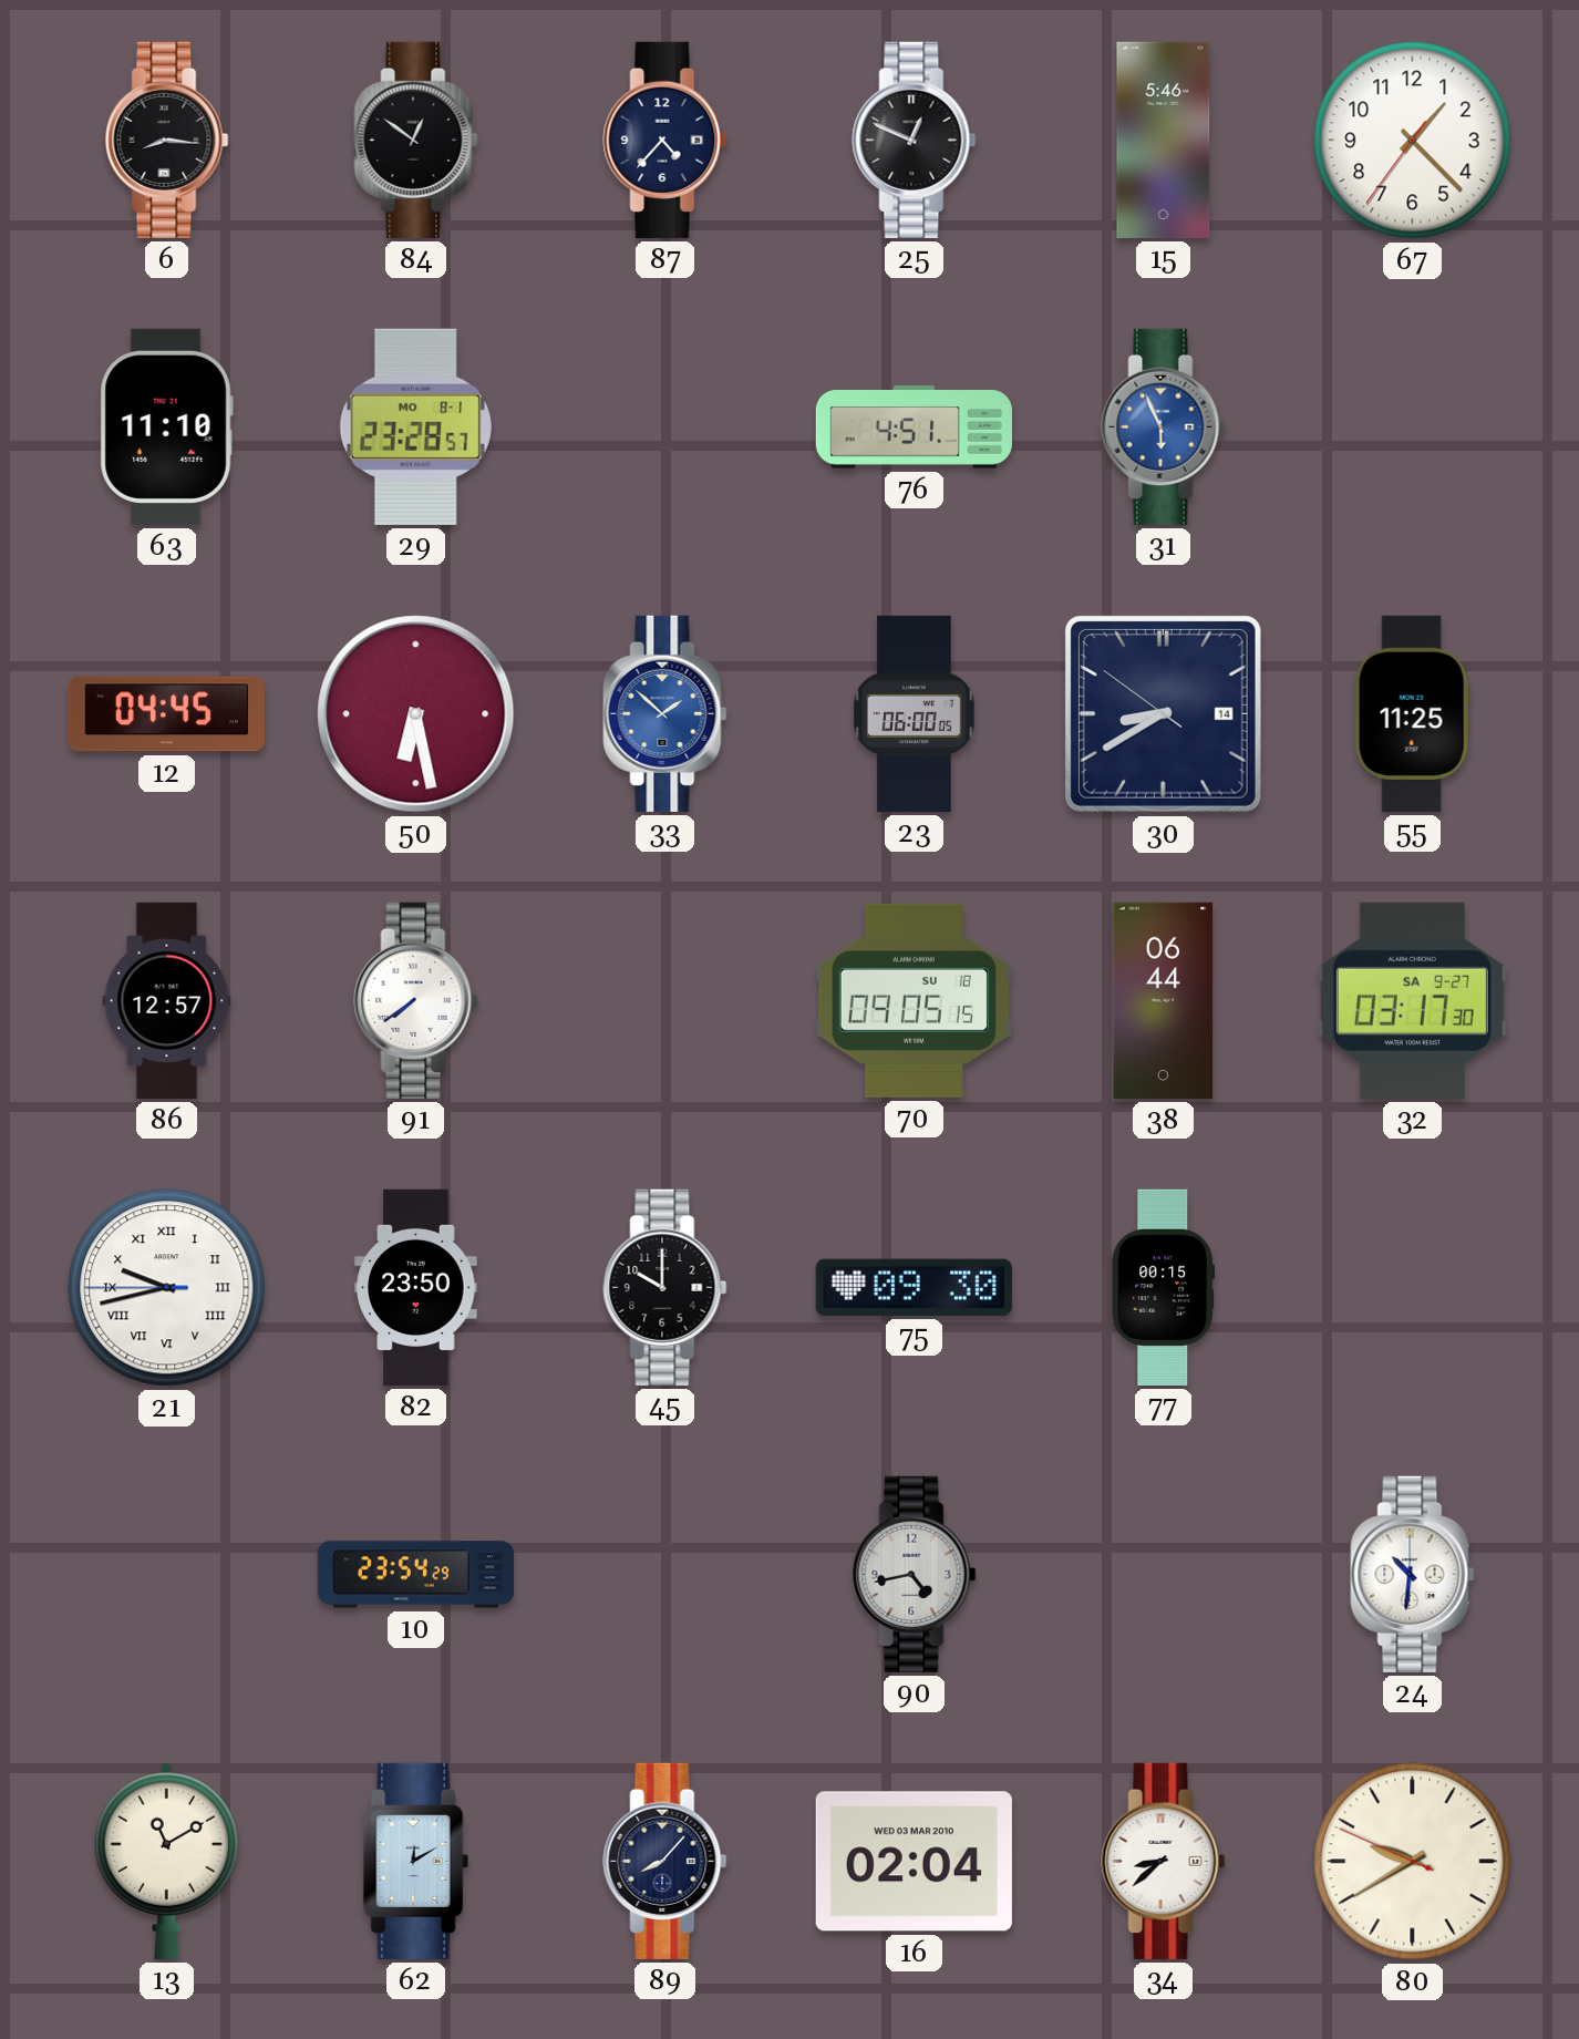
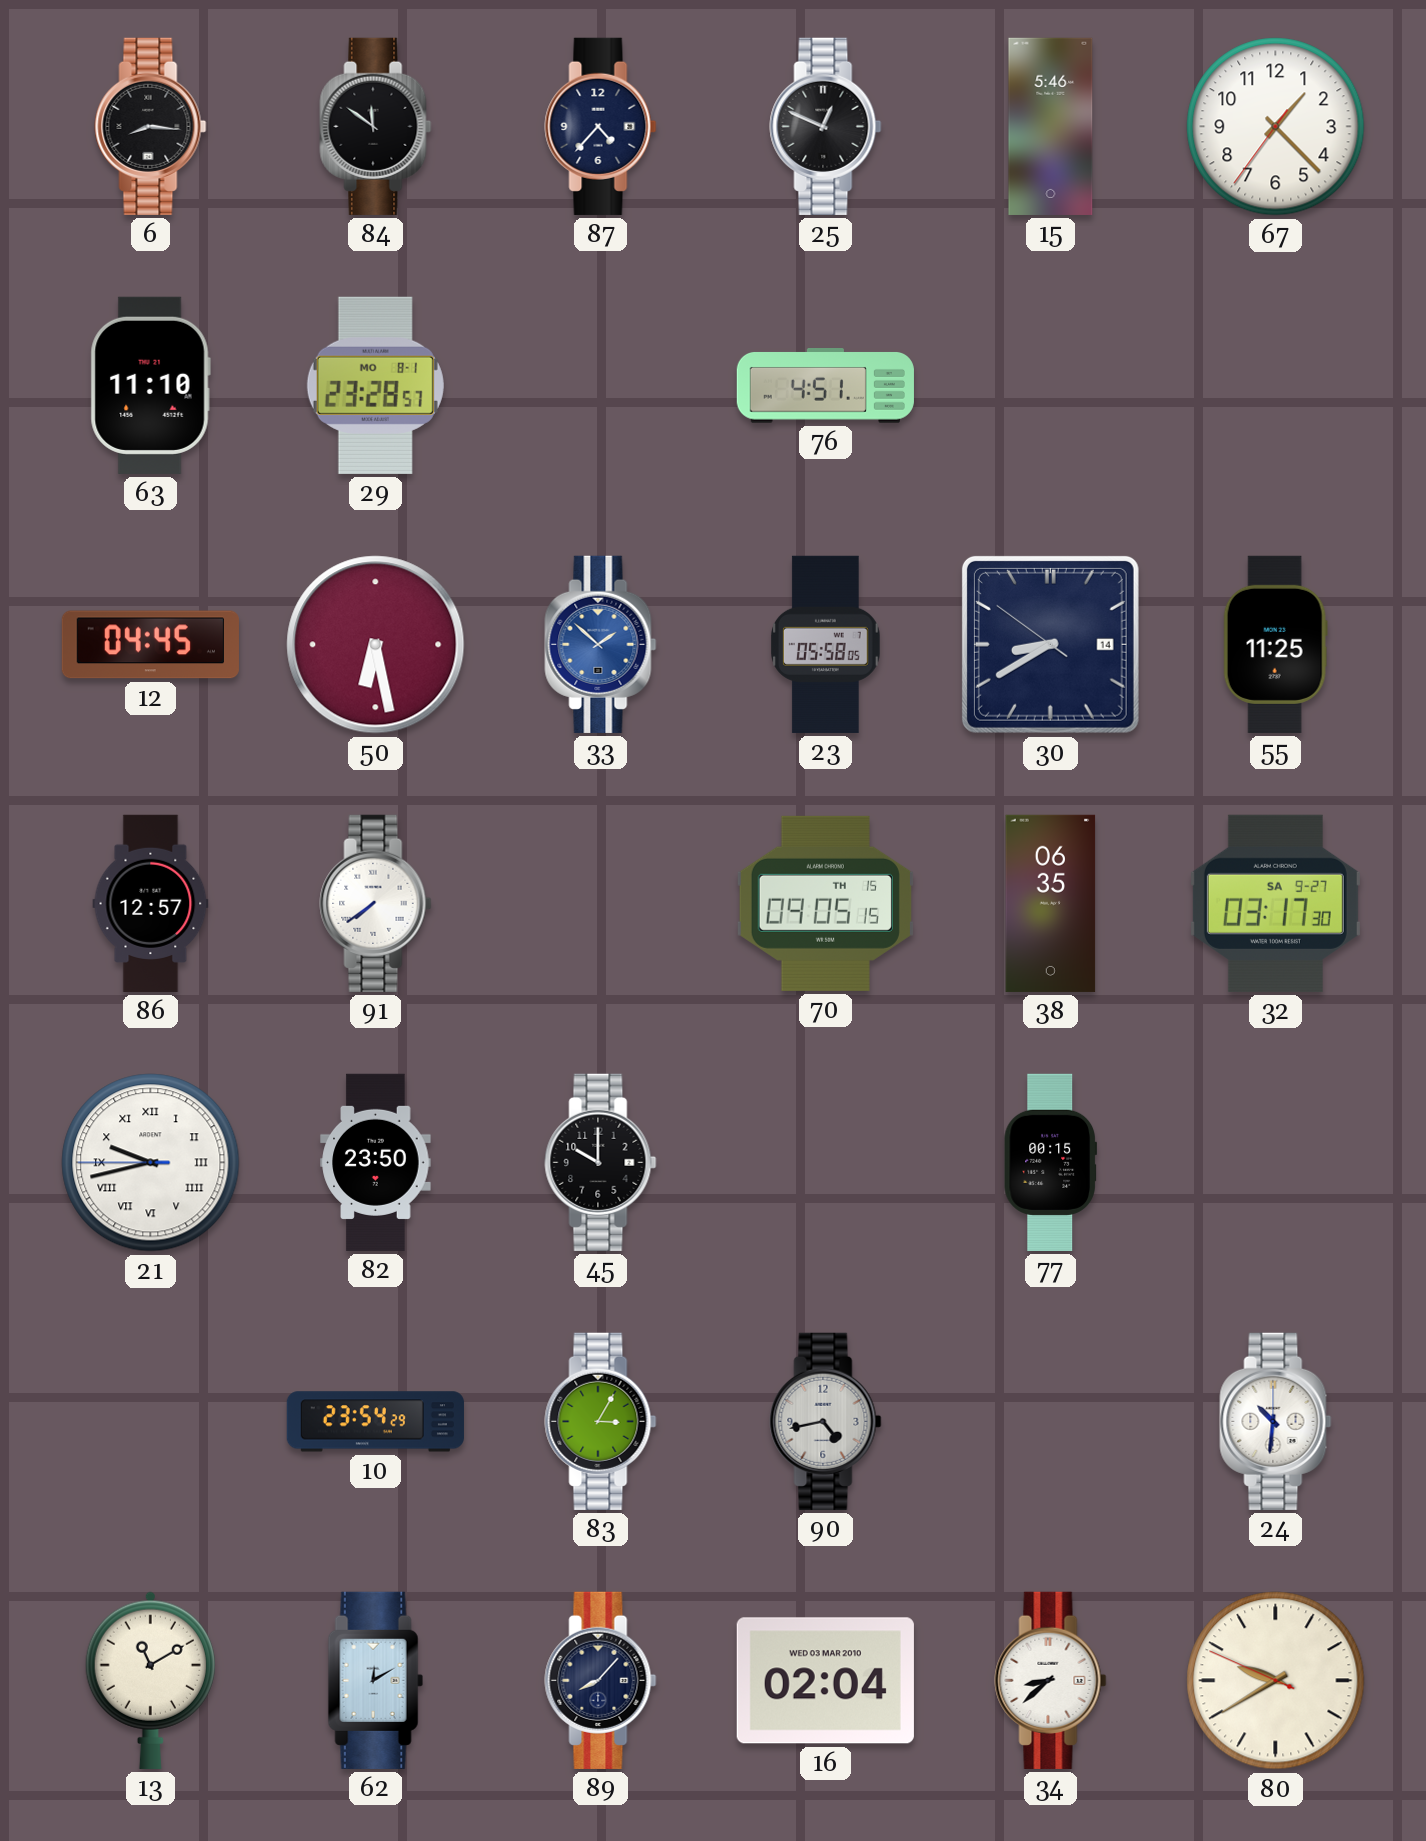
84: 12:51 -> 11:51
31: 5:56 -> none
23: 06:00 -> 05:58
70 date: SU 18 -> TH 15
38: 06:44 -> 06:35
75: 09:30 -> none
83: none -> 3:05
